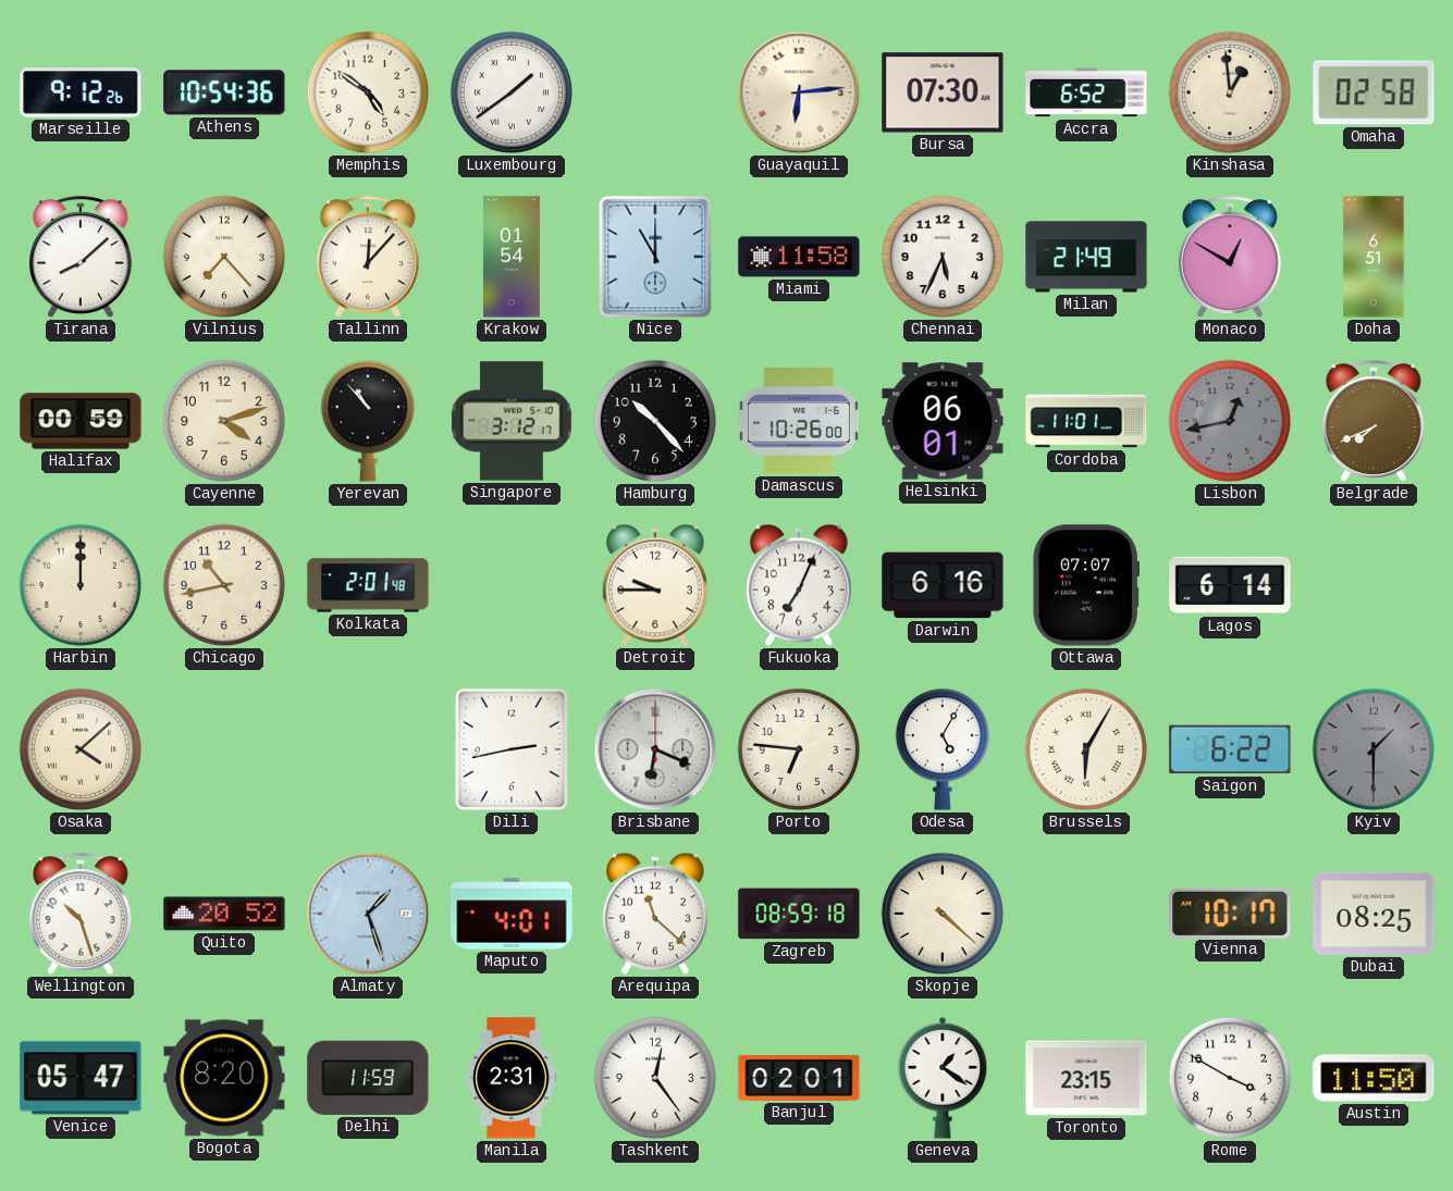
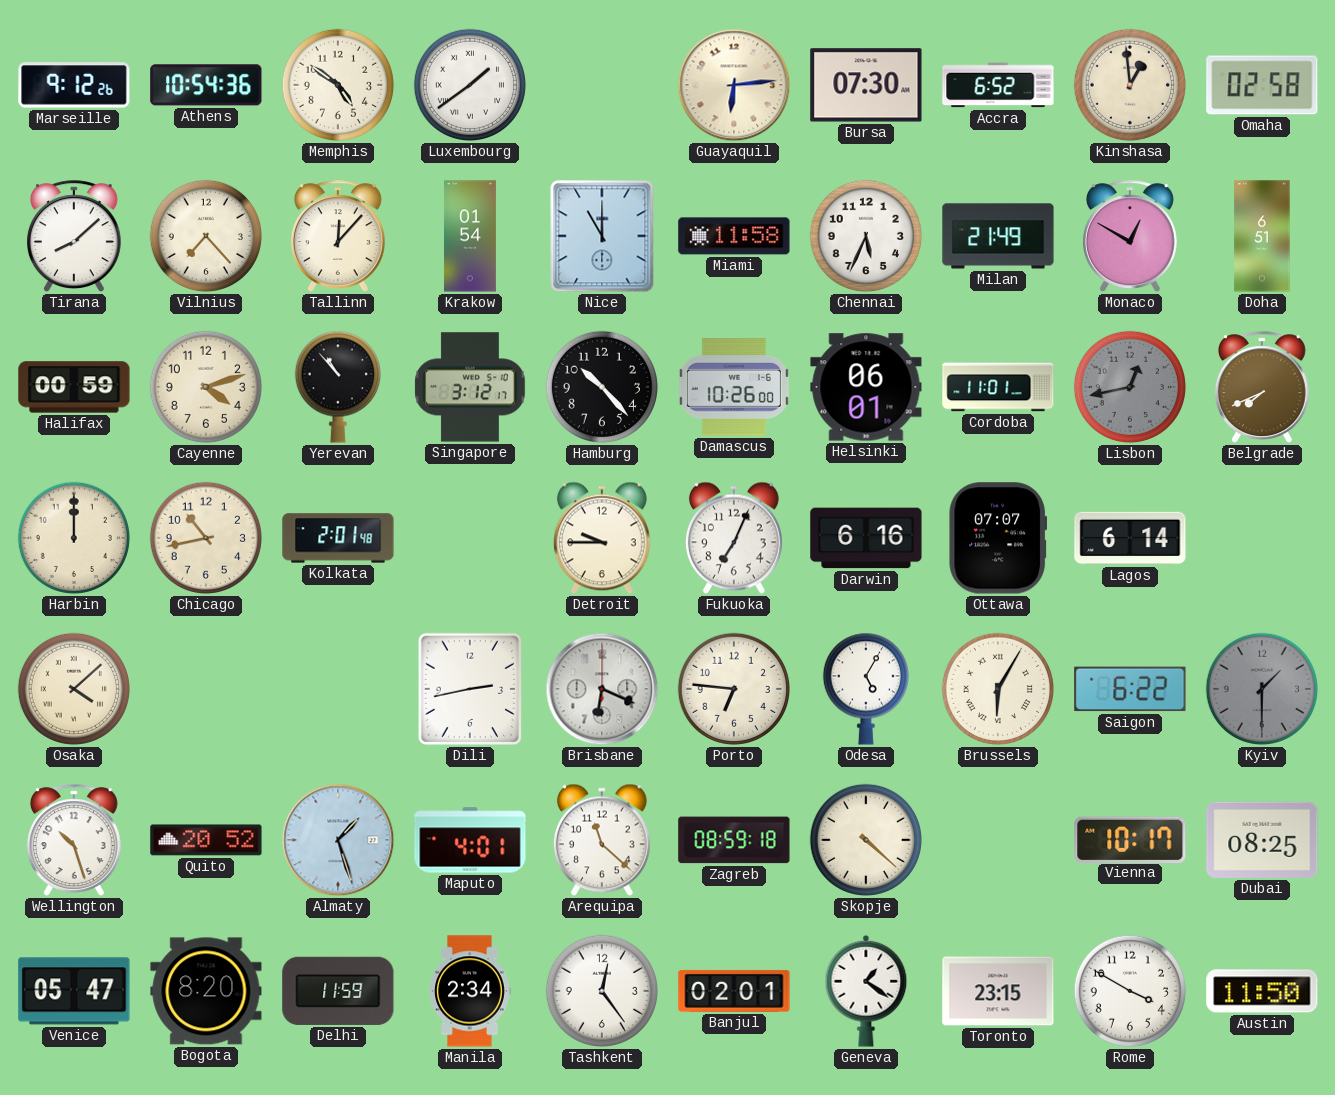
Manila: 2:31 -> 2:34
